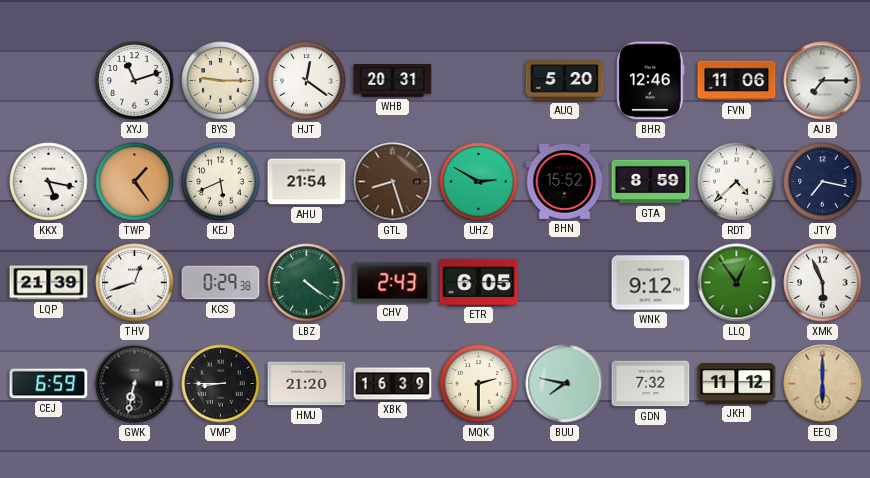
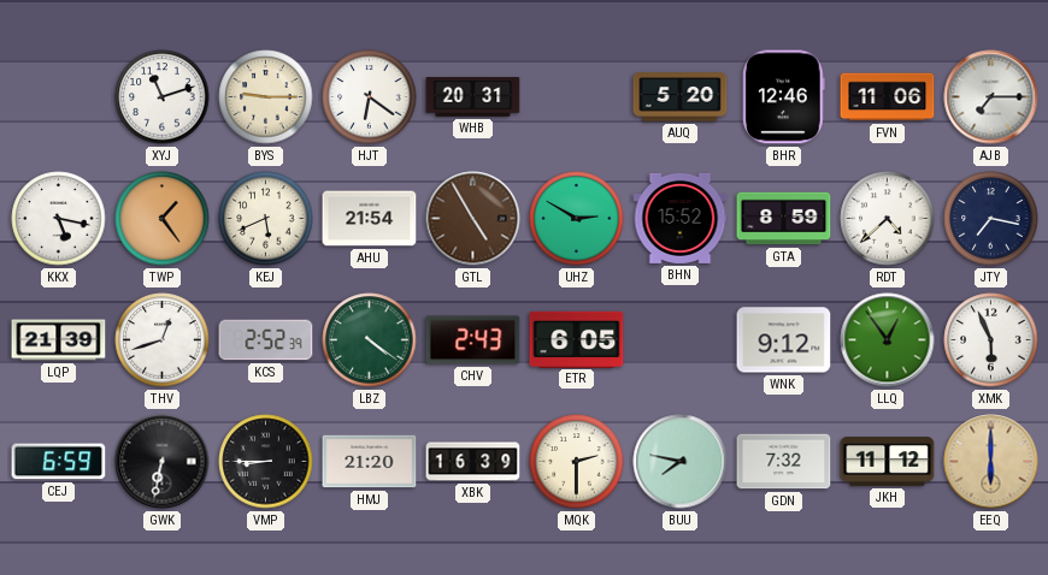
HJT: 12:21 -> 6:21
GTL: 8:27 -> 4:55
KCS: 0:29 -> 2:52
